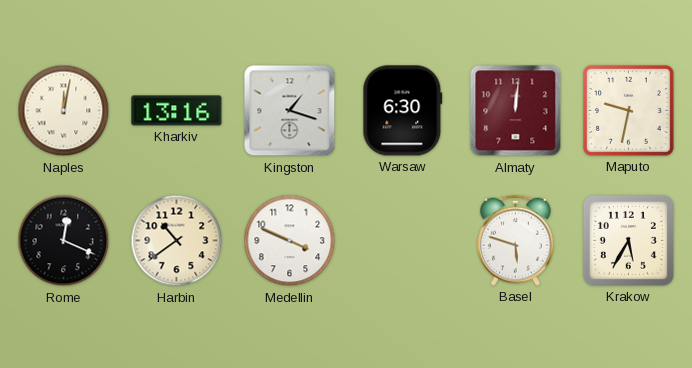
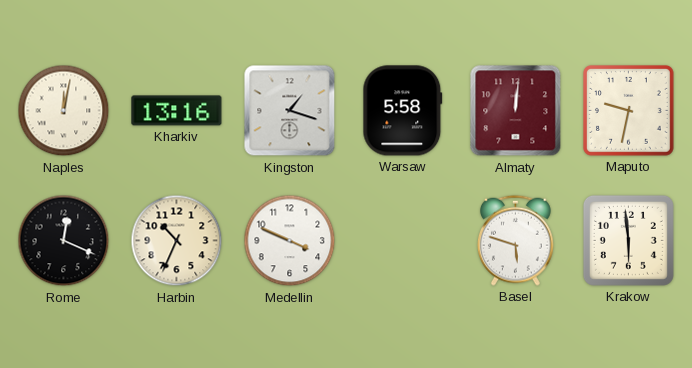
Warsaw: 6:30 -> 5:58
Harbin: 10:39 -> 10:34
Krakow: 5:35 -> 5:59
